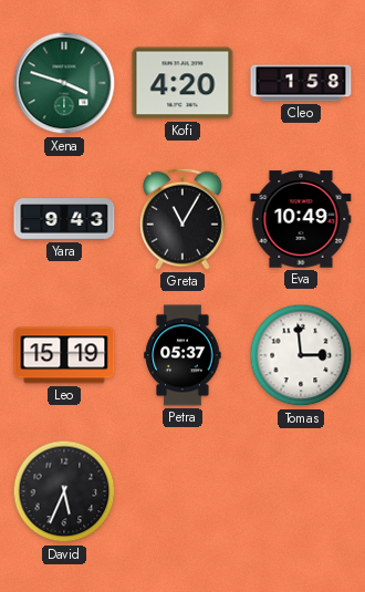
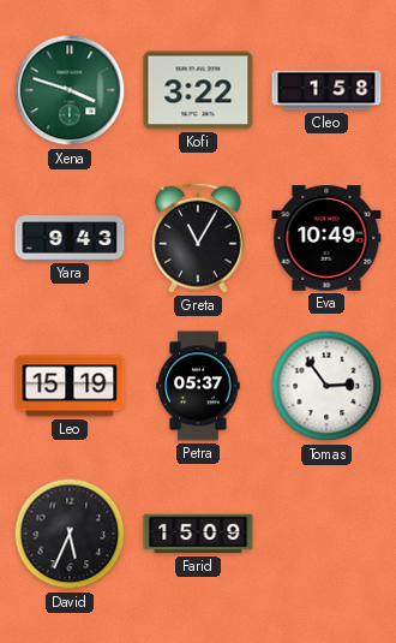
Kofi: 4:20 -> 3:22
Tomas: 2:59 -> 2:54
Farid: none -> 15:09
